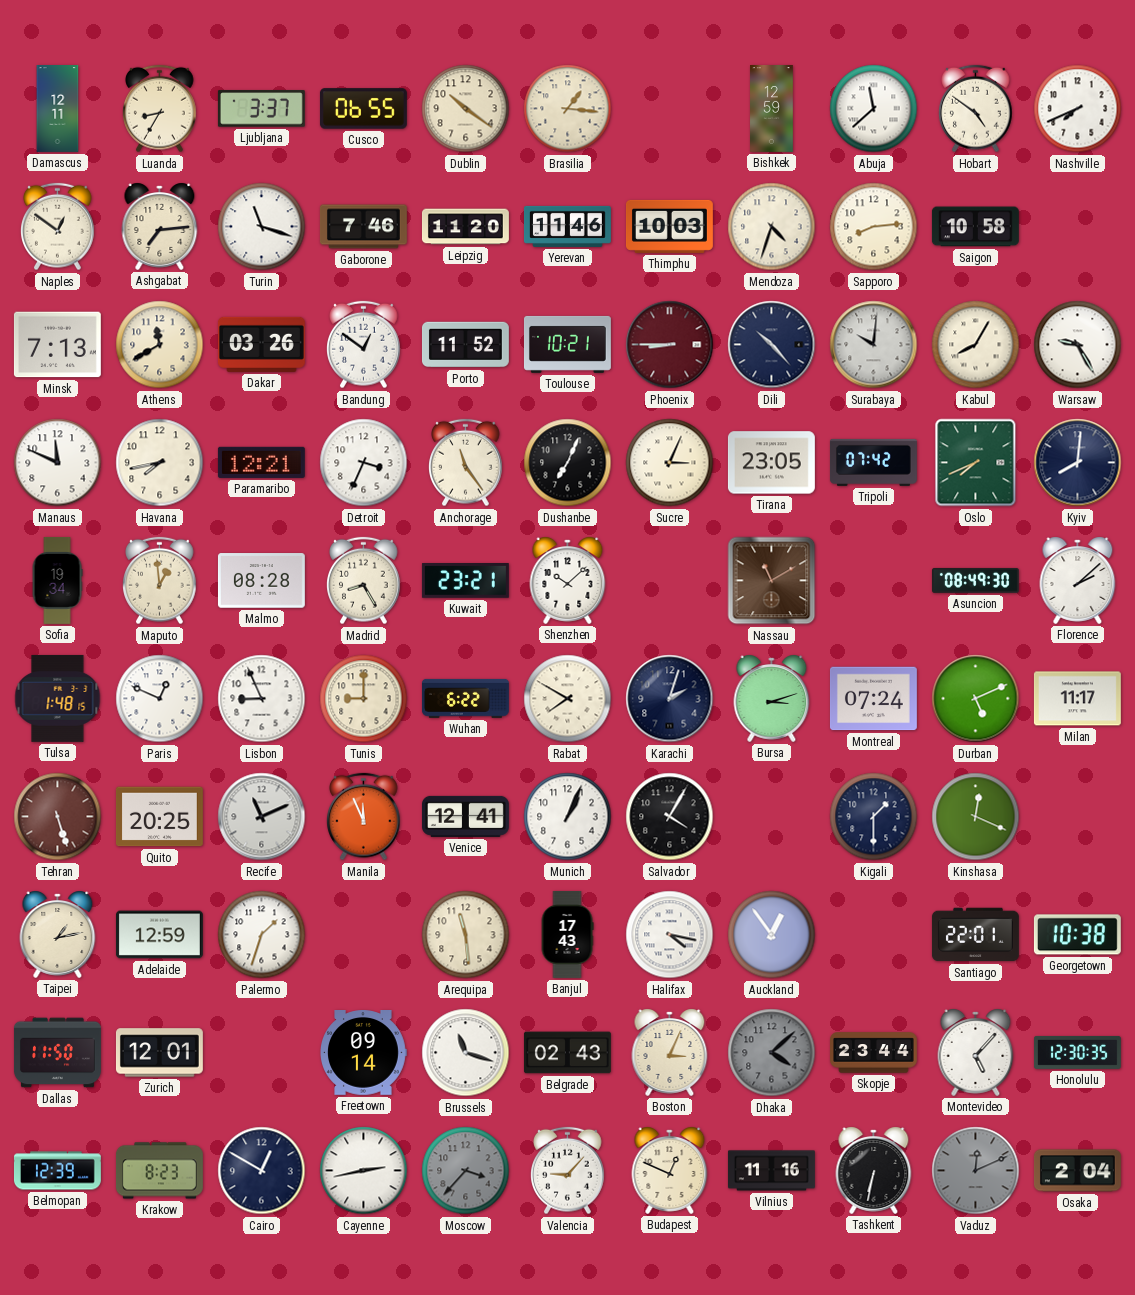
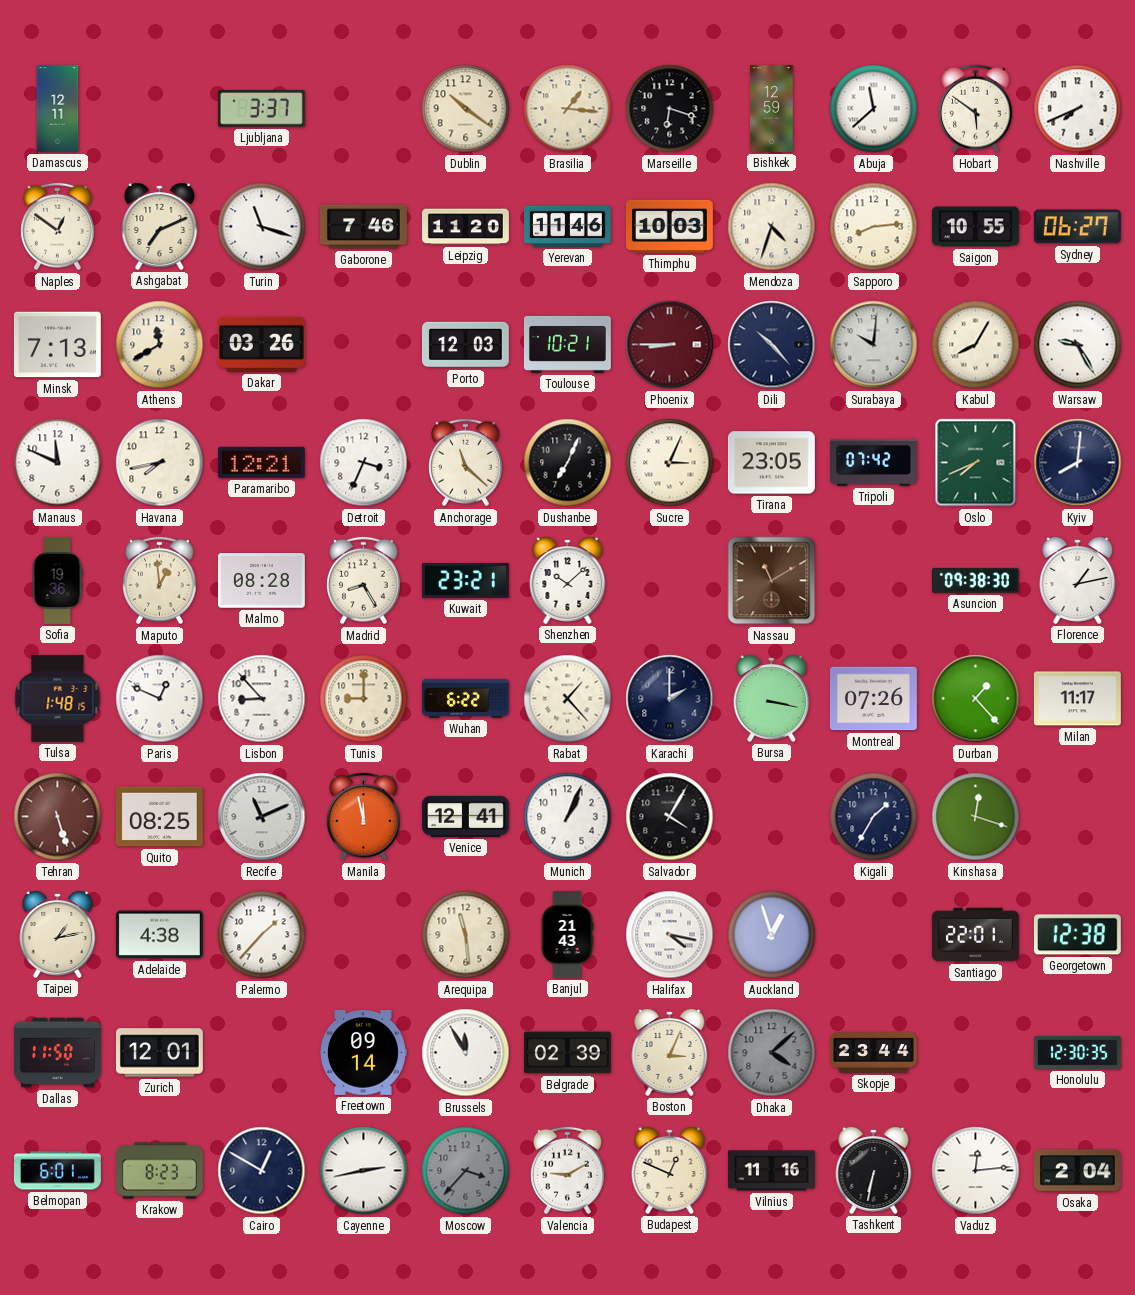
Luanda: 8:35 -> none
Cusco: 06:55 -> none
Marseille: none -> 6:18
Hobart: 4:51 -> 5:51
Ashgabat: 7:14 -> 7:11
Saigon: 10:58 -> 10:55
Sydney: none -> 06:27
Bandung: 12:51 -> none
Porto: 11:52 -> 12:03
Anchorage: 11:24 -> 11:22
Sofia: 19:34 -> 19:36
Asuncion: 08:49 -> 09:38
Florence: 2:08 -> 1:13
Lisbon: 8:56 -> 8:53
Rabat: 7:50 -> 1:23
Karachi: 2:03 -> 2:00
Bursa: 3:12 -> 3:17
Montreal: 07:24 -> 07:26
Durban: 5:11 -> 1:23
Quito: 20:25 -> 08:25
Manila: 11:56 -> 11:58
Kigali: 1:30 -> 1:35
Kinshasa: 12:19 -> 12:18
Adelaide: 12:59 -> 4:38
Palermo: 1:33 -> 1:37
Banjul: 17:43 -> 21:43
Auckland: 12:54 -> 12:57
Georgetown: 10:38 -> 12:38
Brussels: 11:18 -> 11:55
Belgrade: 02:43 -> 02:39
Montevideo: 5:07 -> none
Belmopan: 12:39 -> 6:01
Valencia: 9:07 -> 9:10
Vaduz: 12:11 -> 12:14
Vaduz dial: grey -> white
